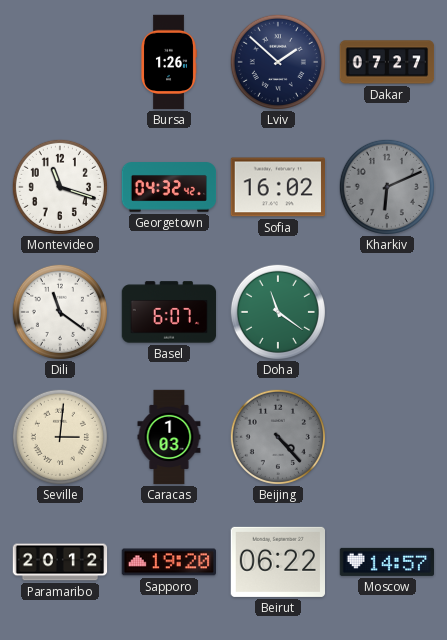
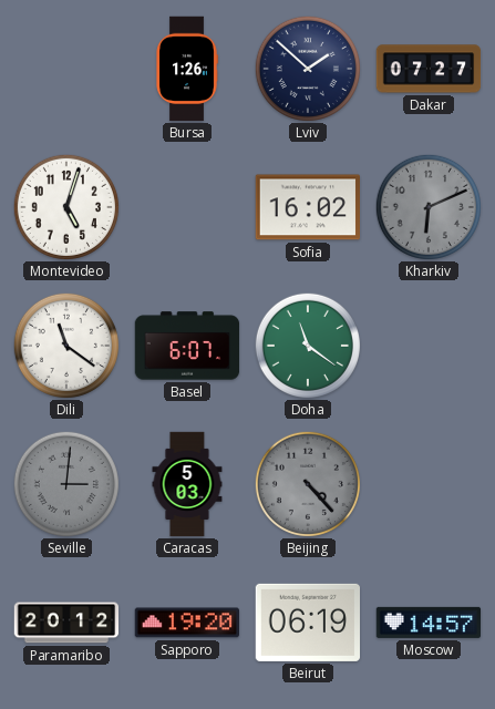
Montevideo: 11:18 -> 5:03
Georgetown: 04:32 -> none
Seville dial: cream -> grey
Caracas: 1:03 -> 5:03
Beirut: 06:22 -> 06:19
